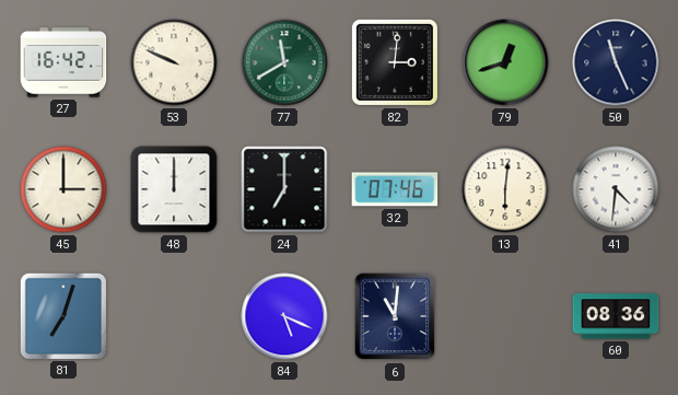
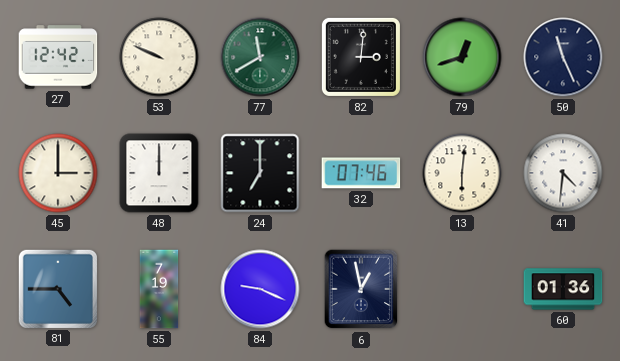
27: 16:42 -> 12:42
81: 7:03 -> 4:45
55: none -> 7:19
84: 5:19 -> 9:19
6: 11:01 -> 12:58
60: 08:36 -> 01:36
